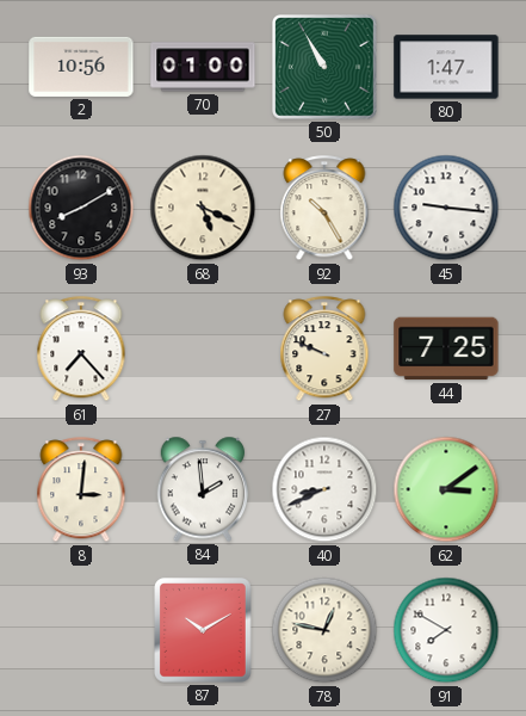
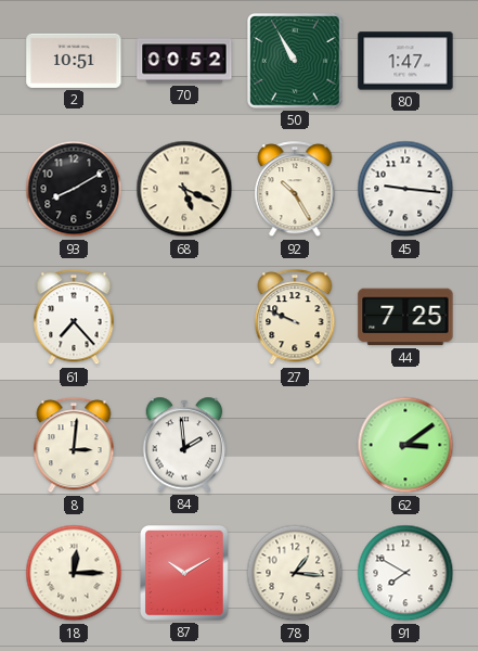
2: 10:56 -> 10:51
70: 01:00 -> 00:52
40: 8:41 -> none
18: none -> 12:15
78: 12:47 -> 1:16
